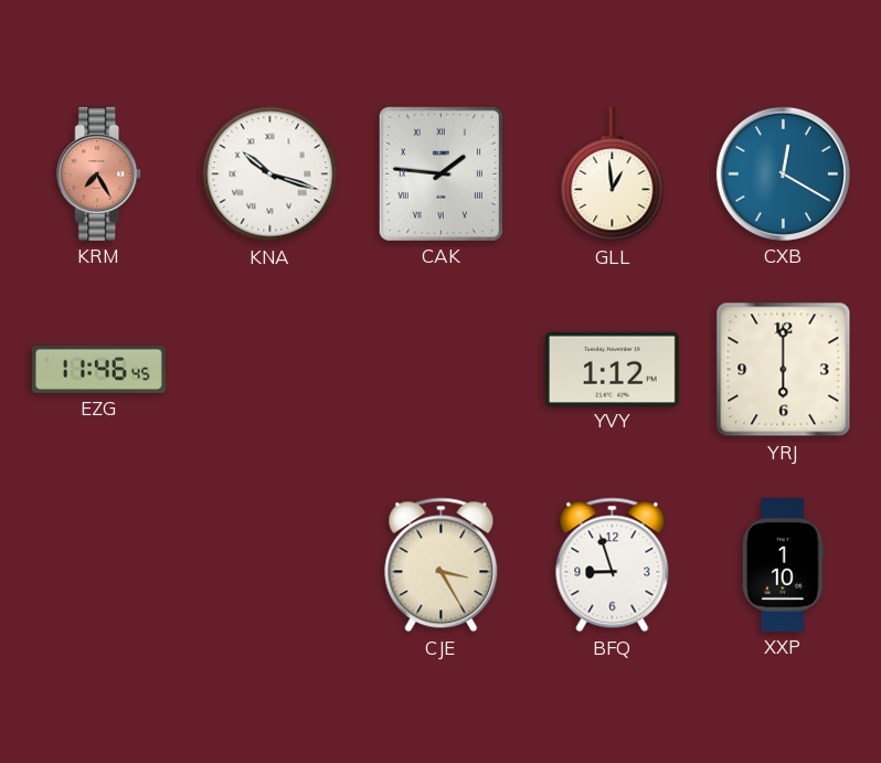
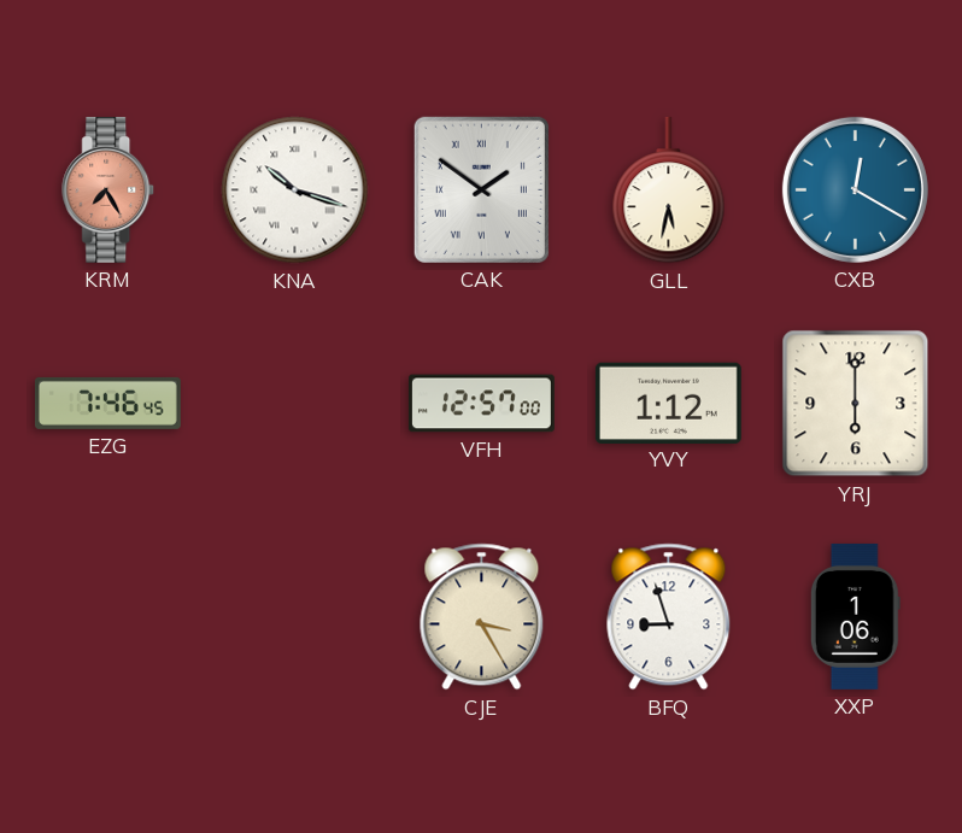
CAK: 1:46 -> 1:51
GLL: 12:59 -> 5:32
EZG: 11:46 -> 7:46
VFH: none -> 12:57
XXP: 1:10 -> 1:06
